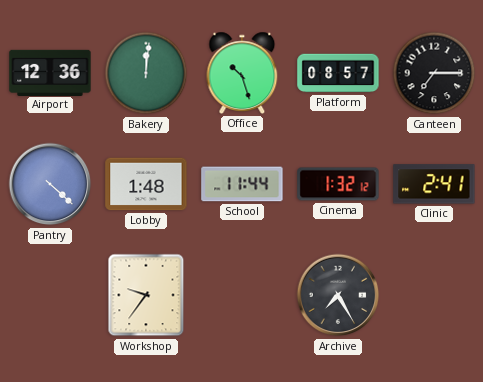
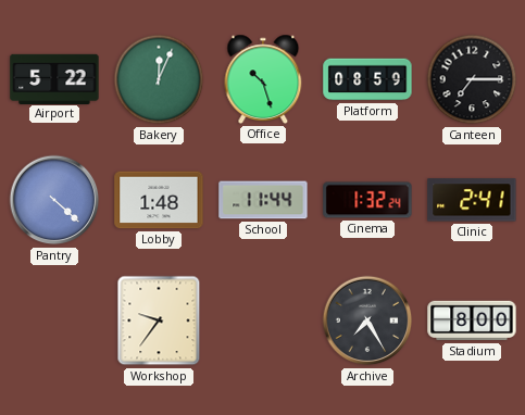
Airport: 12:36 -> 5:22
Bakery: 12:01 -> 12:04
Platform: 08:57 -> 08:59
Cinema: 1:32:12 -> 1:32:24
Stadium: none -> 8:00
